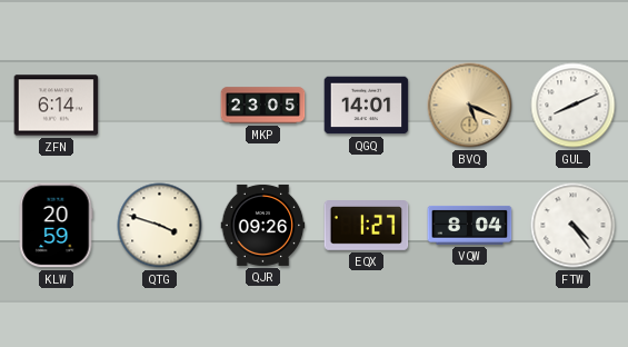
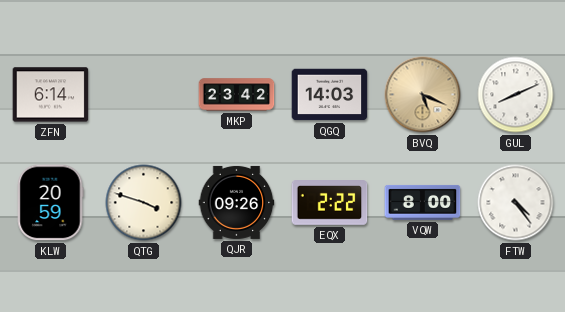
MKP: 23:05 -> 23:42
QGQ: 14:01 -> 14:03
EQX: 1:27 -> 2:22
VQW: 8:04 -> 8:00
